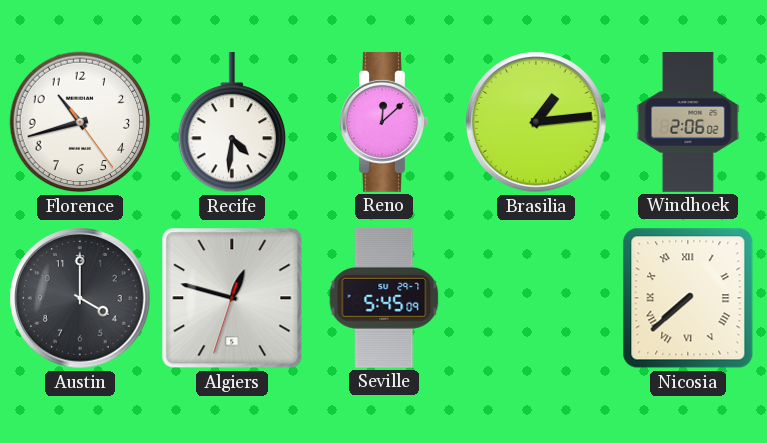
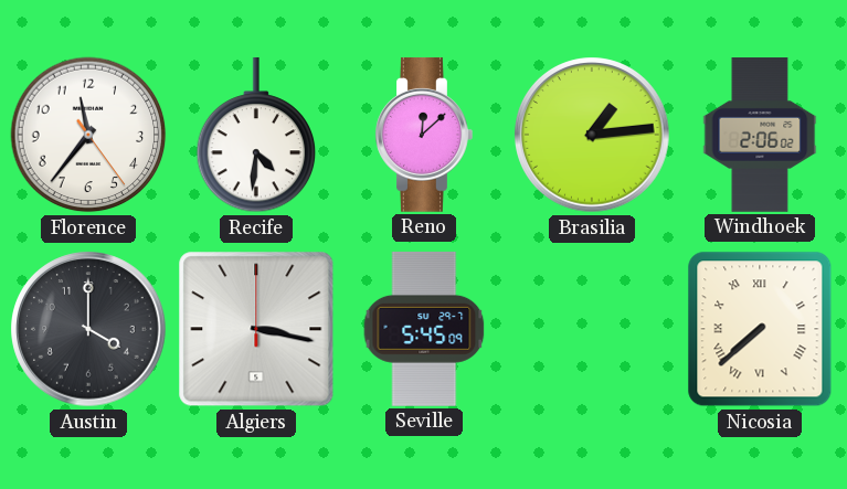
Florence: 10:42 -> 11:36
Algiers: 12:47 -> 3:17
